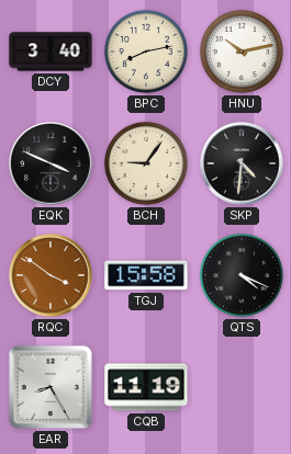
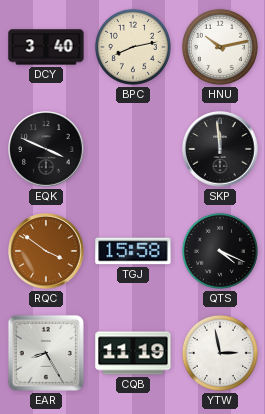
BCH: 9:06 -> none
SKP: 4:31 -> 11:59
YTW: none -> 2:58
